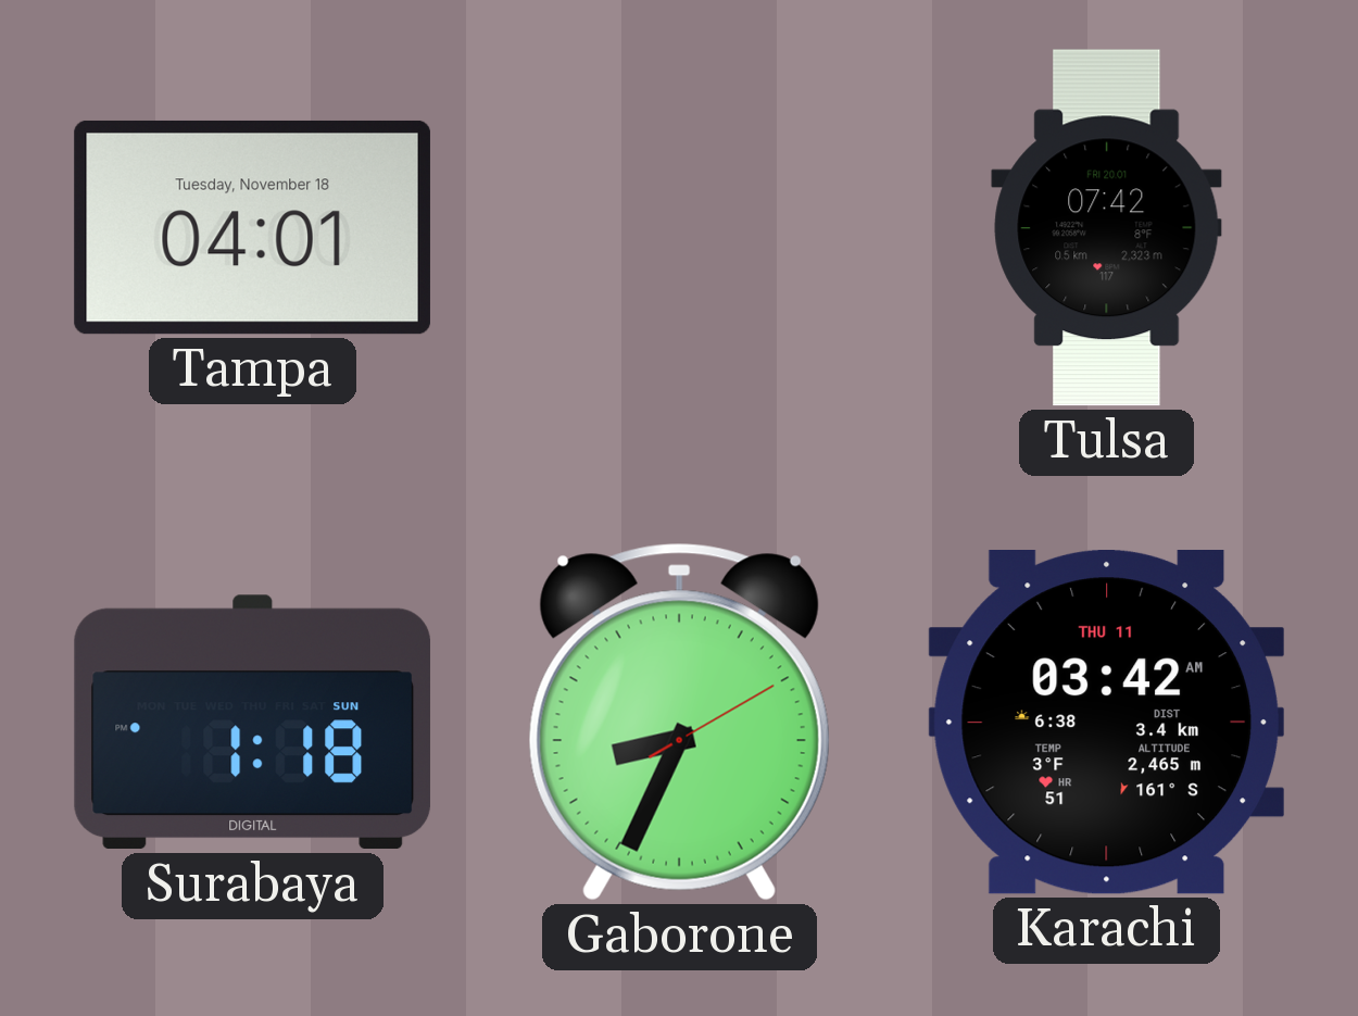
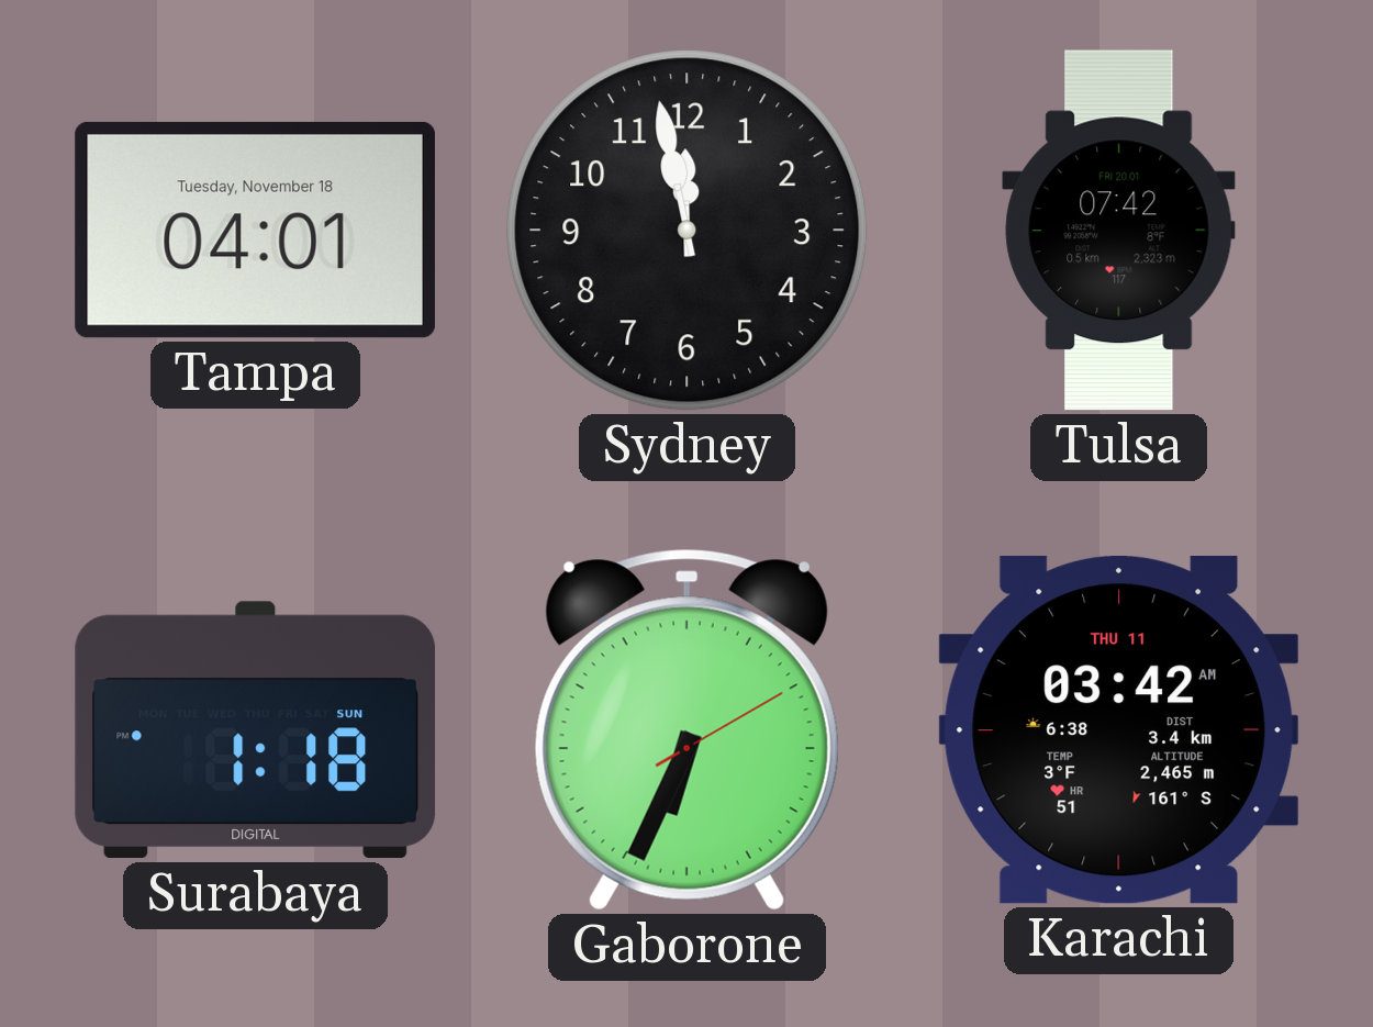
Sydney: none -> 11:58
Gaborone: 8:34 -> 6:34
